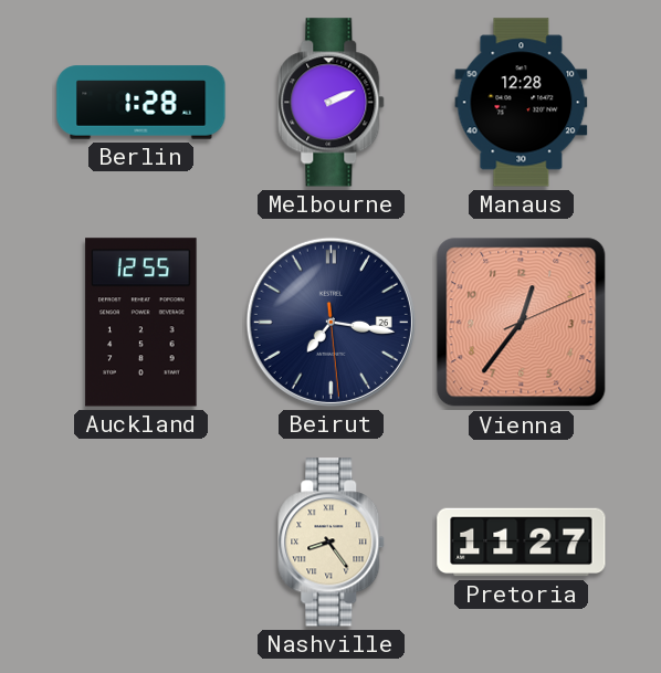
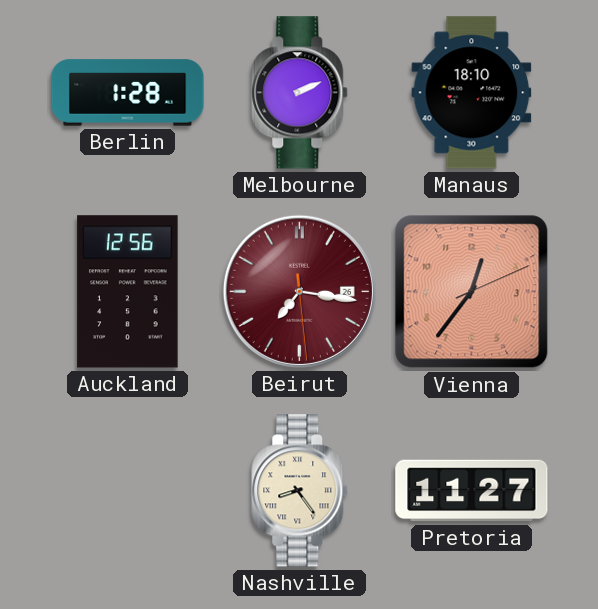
Manaus: 12:28 -> 18:10
Auckland: 12:55 -> 12:56
Beirut dial: navy -> burgundy
